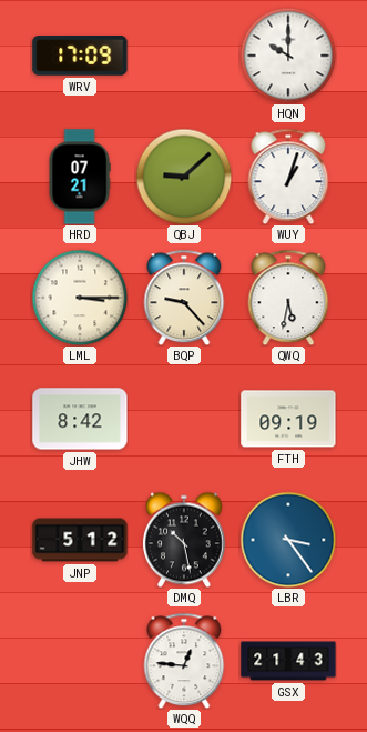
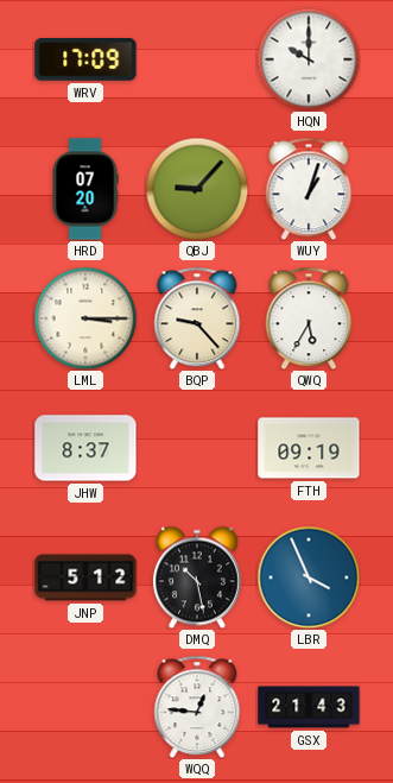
HRD: 07:21 -> 07:20
QBJ: 9:08 -> 9:07
QWQ: 5:32 -> 5:35
JHW: 8:42 -> 8:37
LBR: 3:24 -> 3:56
